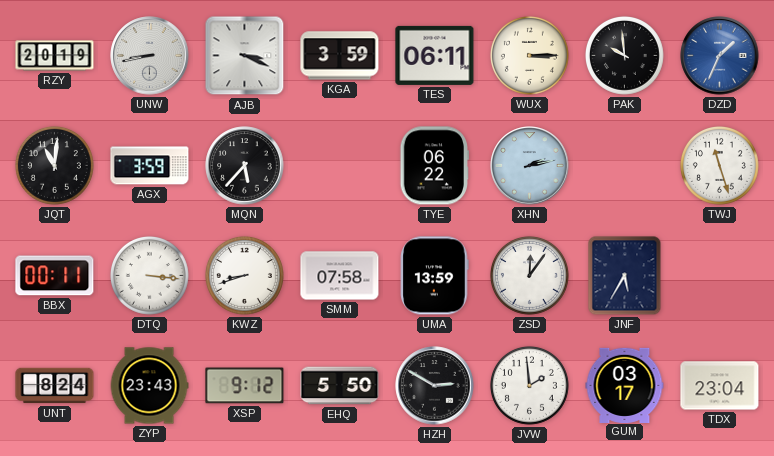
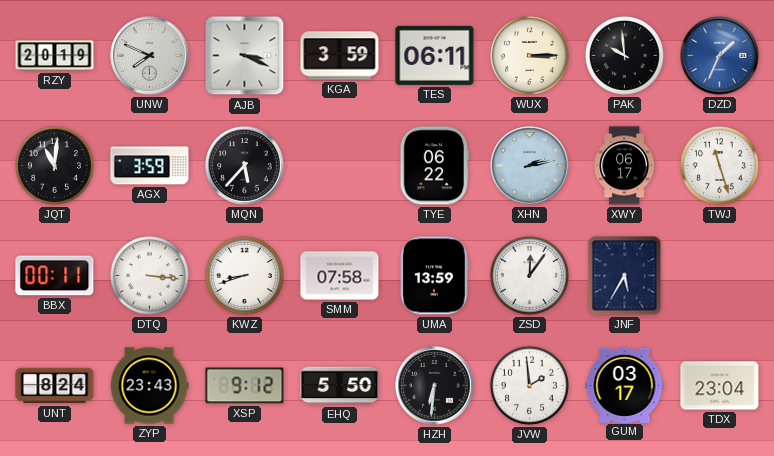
UNW: 8:43 -> 7:49
XWY: none -> 06:17
HZH: 2:50 -> 6:31
